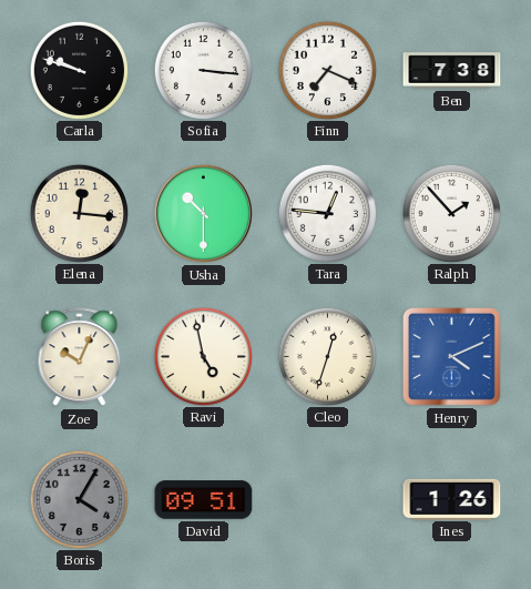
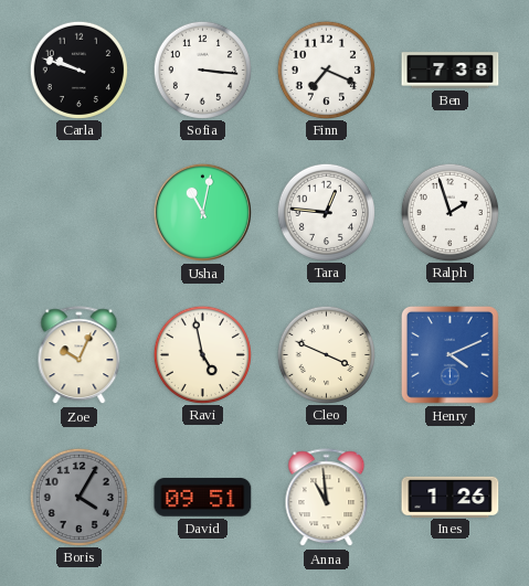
Elena: 12:16 -> none
Usha: 10:30 -> 11:02
Ralph: 1:53 -> 1:57
Cleo: 12:33 -> 3:49
Anna: none -> 10:59
